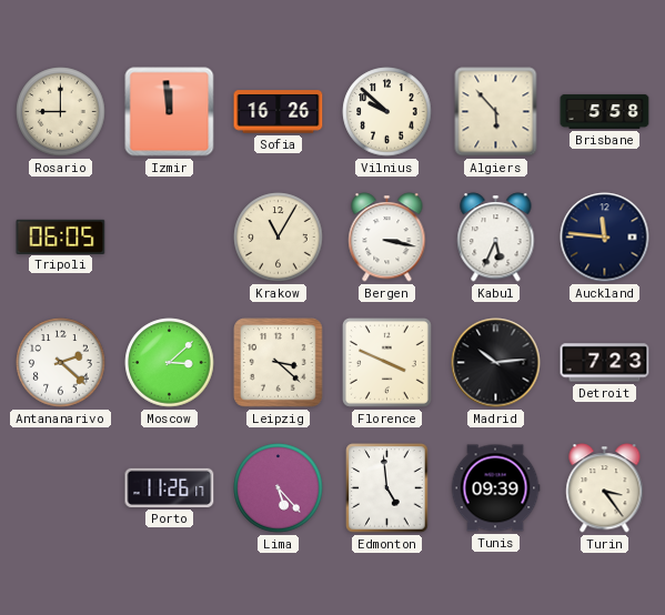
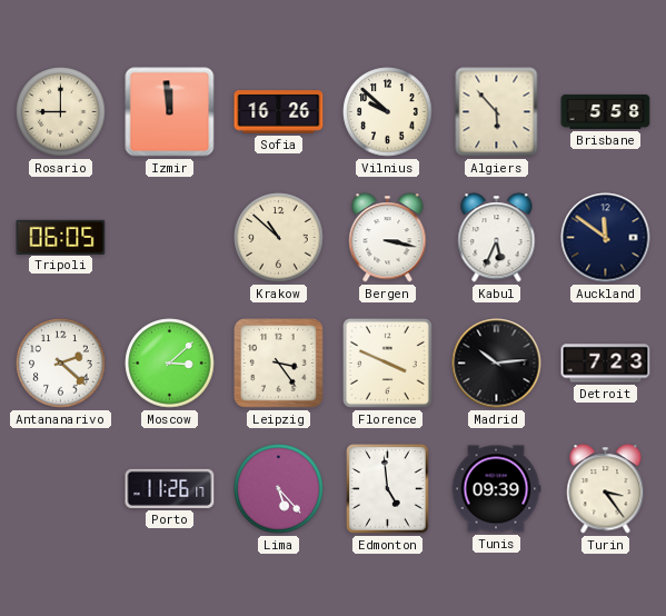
Krakow: 11:05 -> 10:52
Auckland: 11:46 -> 11:51
Leipzig: 3:22 -> 3:24
